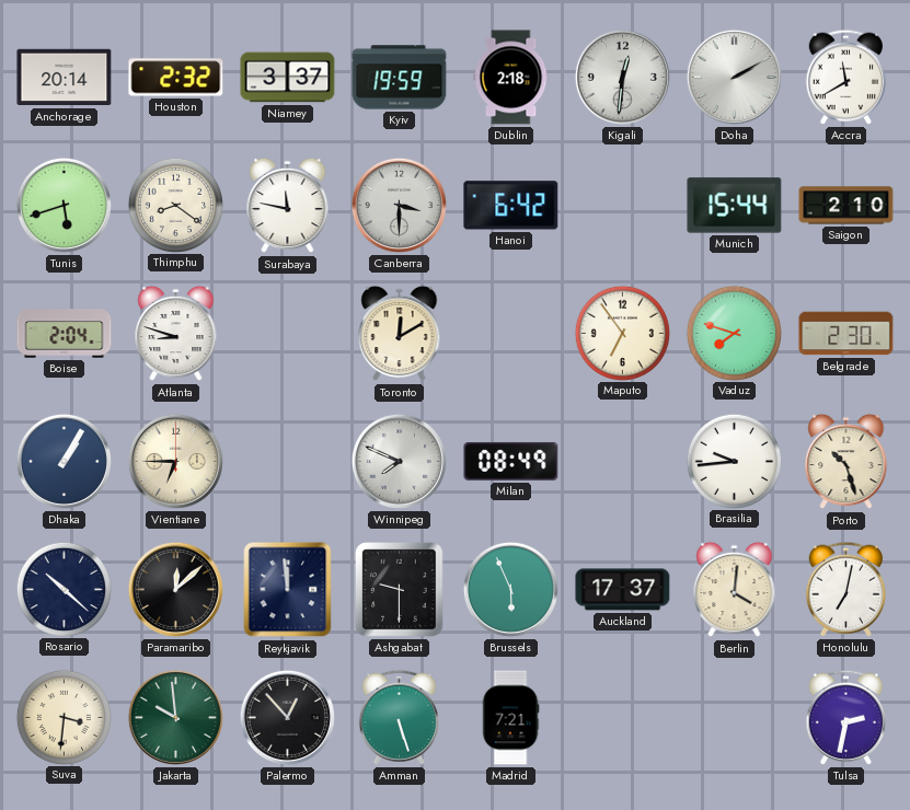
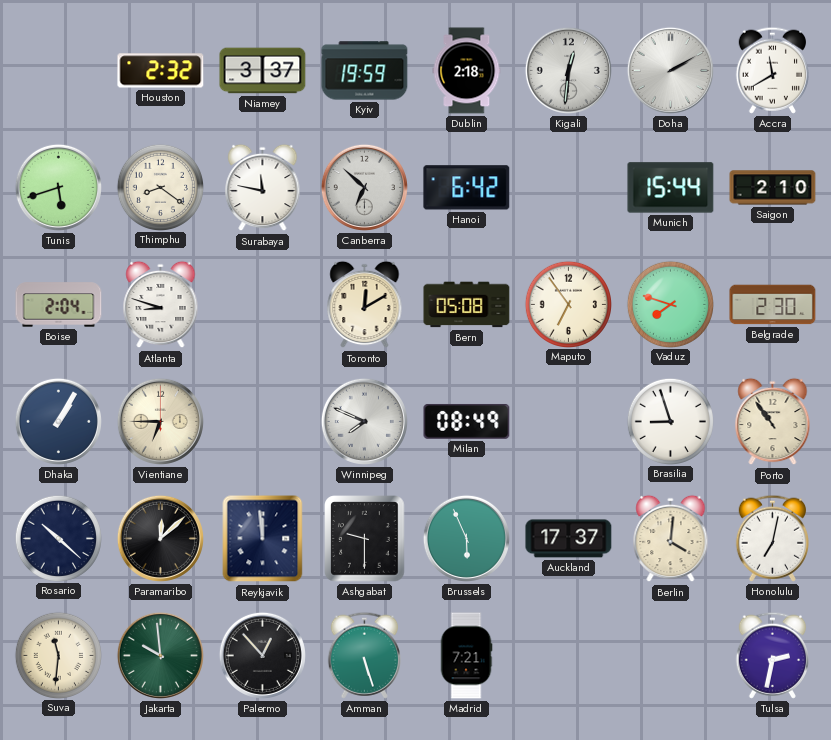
Anchorage: 20:14 -> none
Canberra: 3:30 -> 6:52
Bern: none -> 05:08
Brasilia: 9:44 -> 8:57
Porto: 10:27 -> 10:54
Suva: 3:31 -> 11:31
